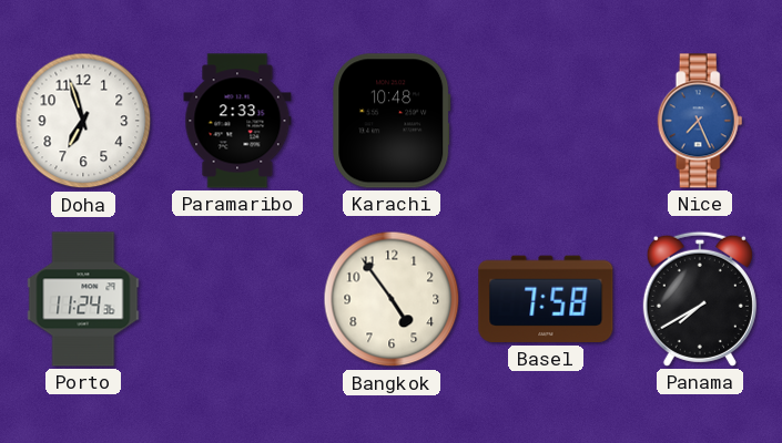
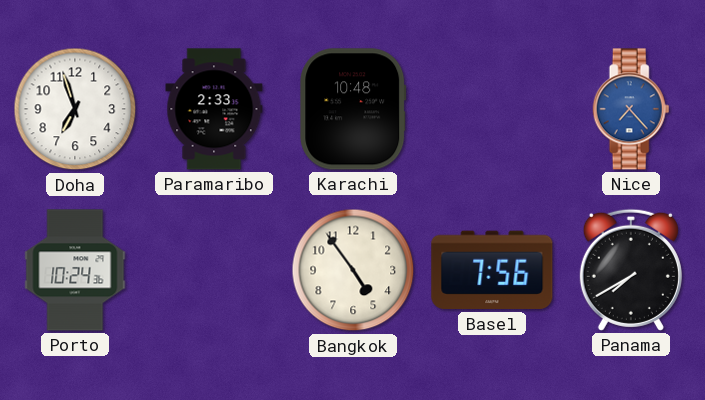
Nice: 7:26 -> 7:23
Porto: 11:24 -> 10:24
Basel: 7:58 -> 7:56
